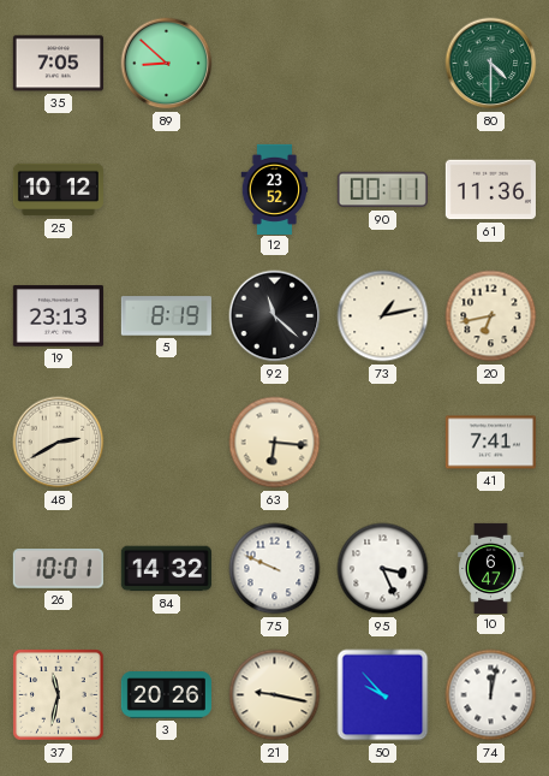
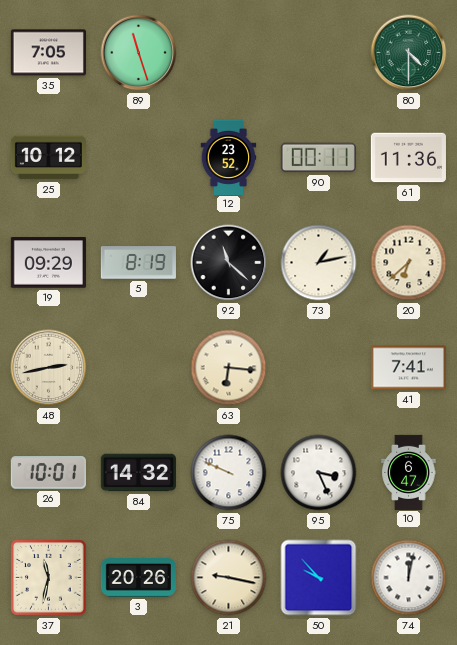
89: 8:52 -> 11:27
19: 23:13 -> 09:29
20: 6:43 -> 6:38
48: 2:40 -> 2:43
